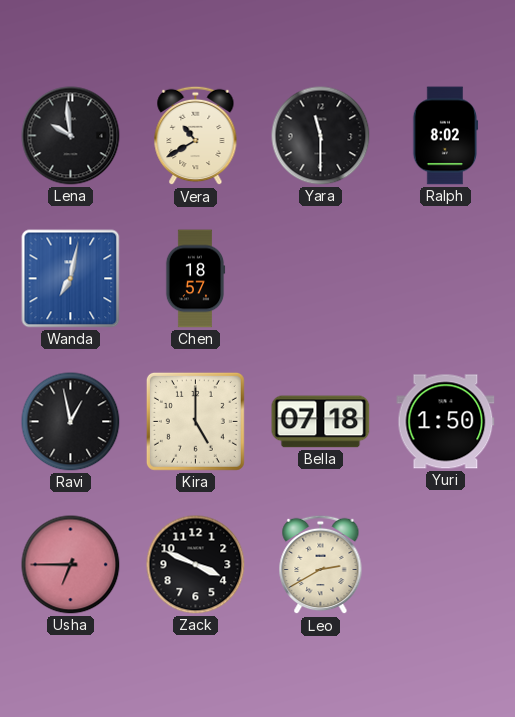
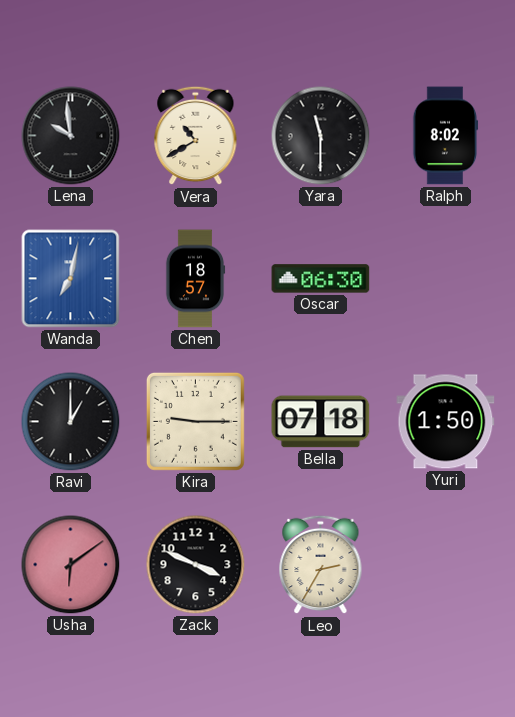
Oscar: none -> 06:30
Ravi: 12:58 -> 1:00
Kira: 5:00 -> 9:15
Usha: 6:45 -> 6:09
Leo: 2:40 -> 2:35
